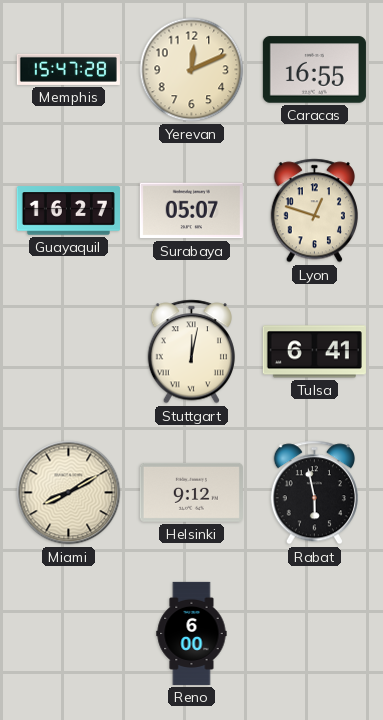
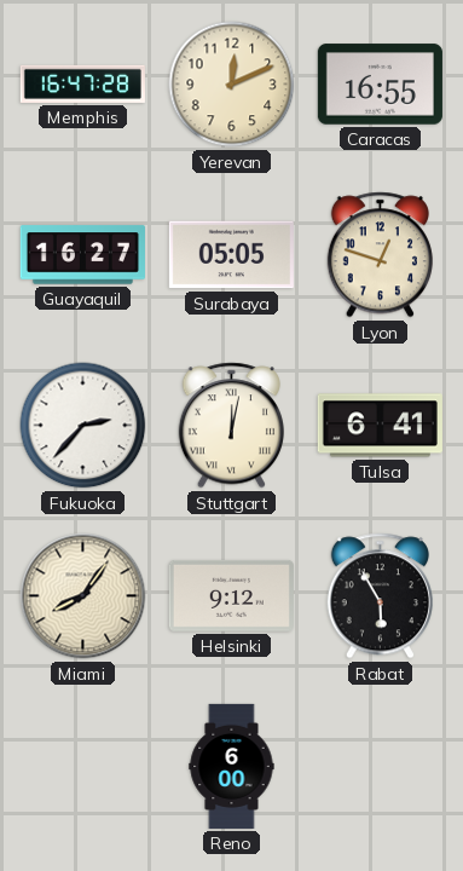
Memphis: 15:47 -> 16:47
Surabaya: 05:07 -> 05:05
Fukuoka: none -> 2:37
Miami: 8:10 -> 8:06
Rabat: 5:58 -> 5:55
